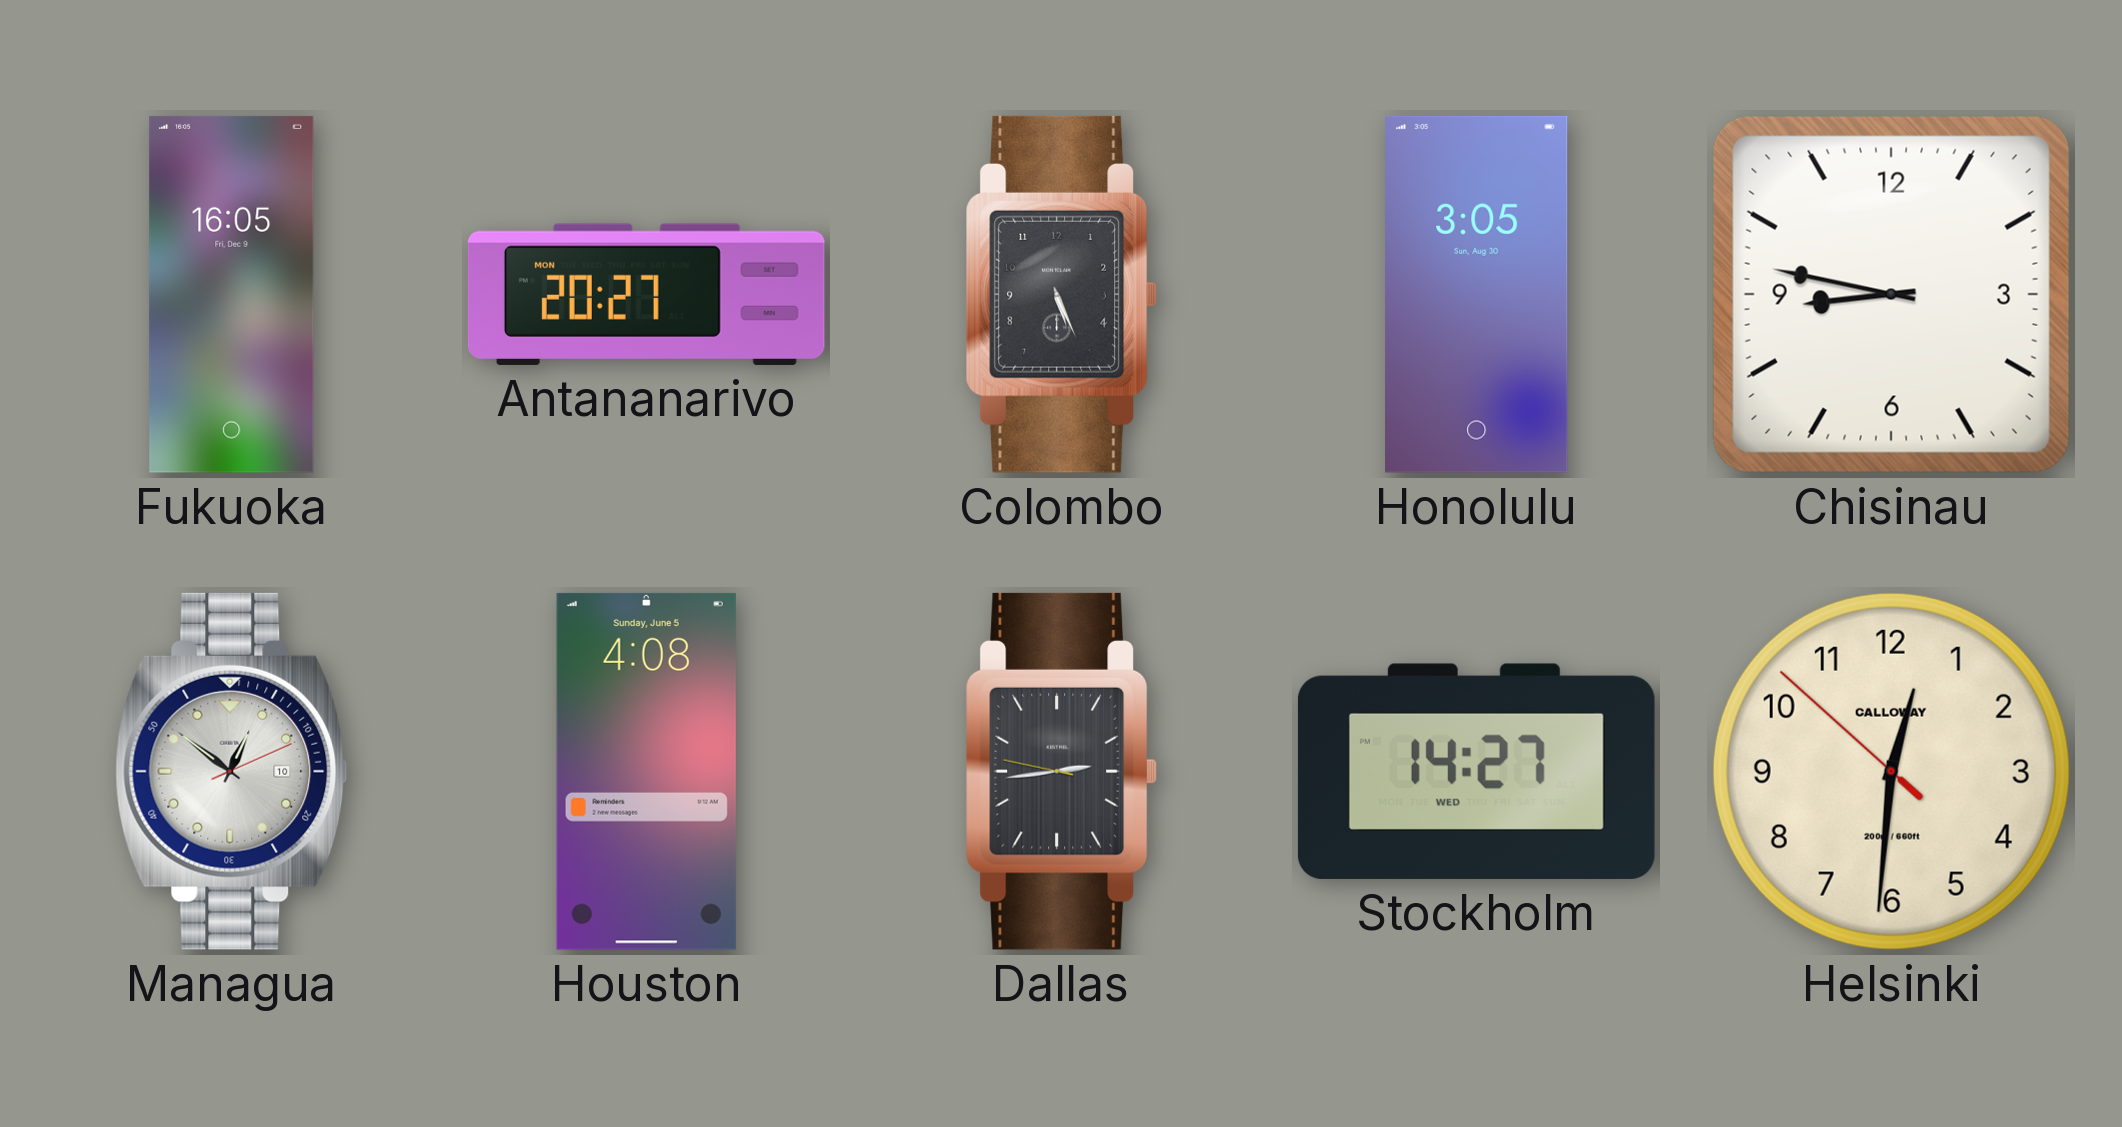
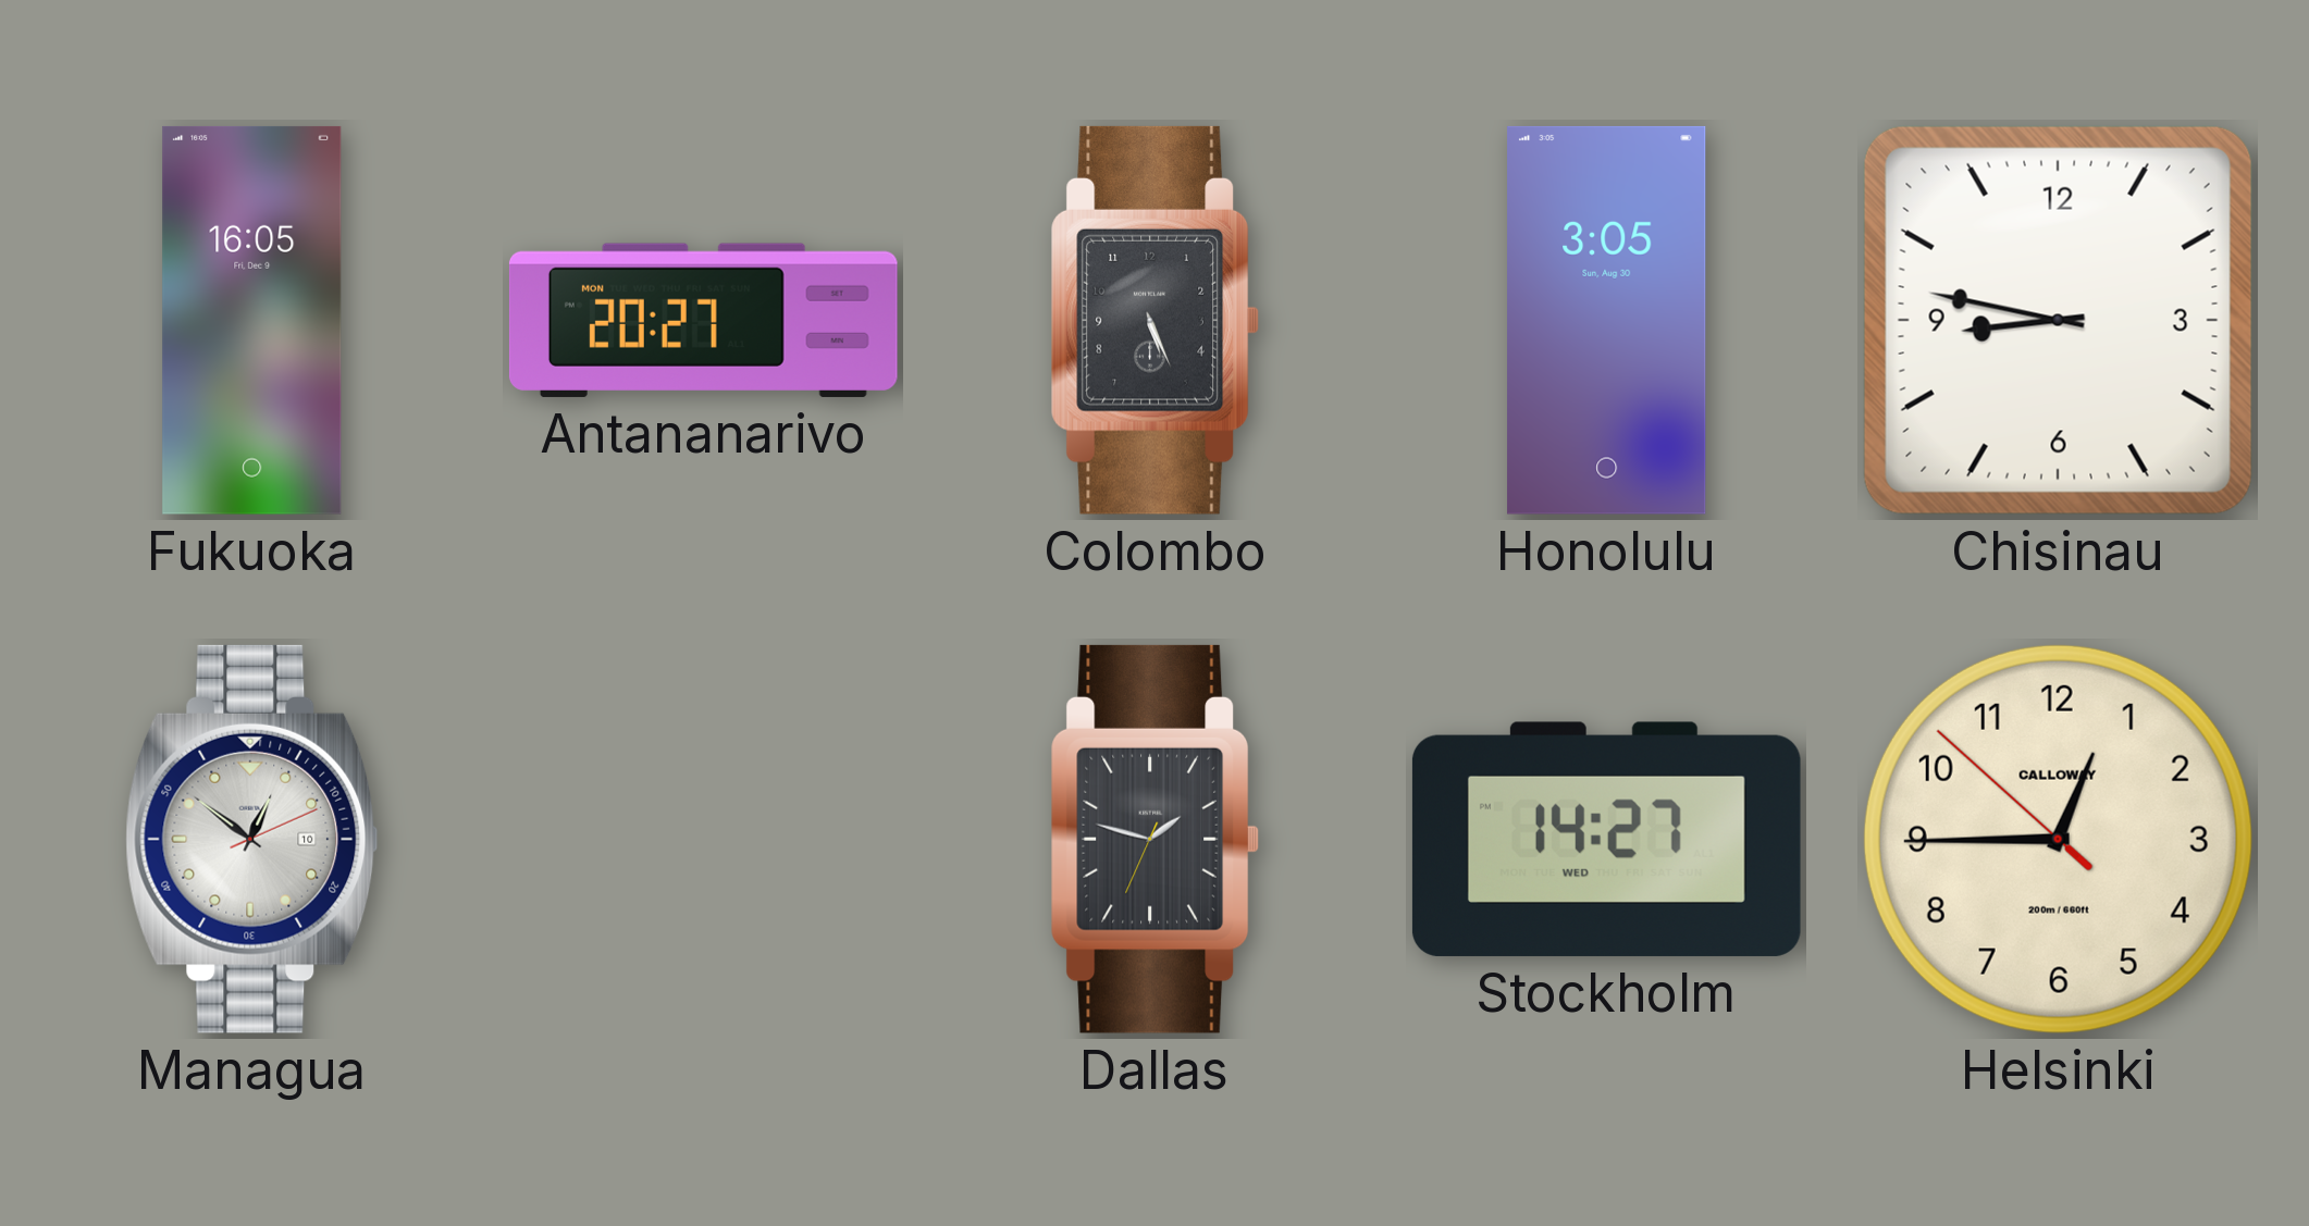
Houston: 4:08 -> none
Dallas: 2:43 -> 1:47
Helsinki: 12:30 -> 12:44
